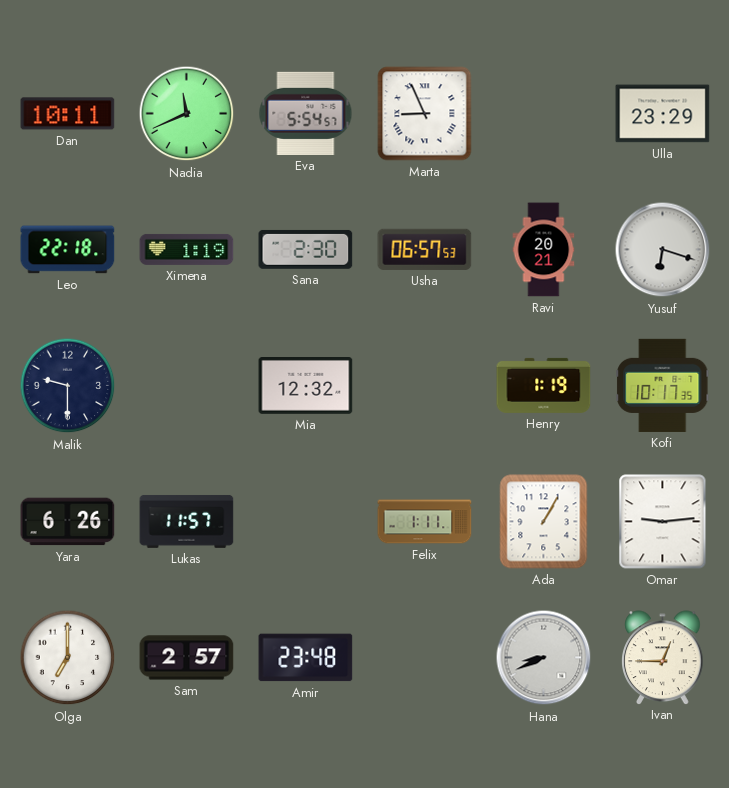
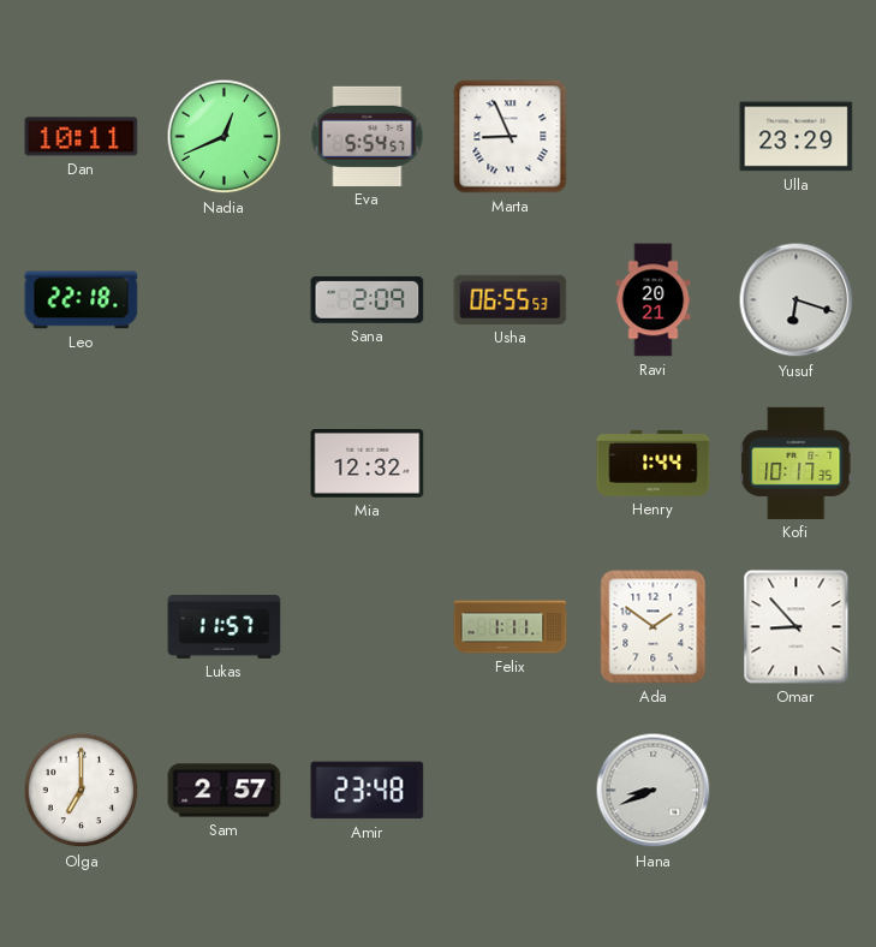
Nadia: 11:41 -> 12:41
Ximena: 1:19 -> none
Sana: 2:30 -> 2:09
Usha: 06:57 -> 06:55
Malik: 9:30 -> none
Henry: 1:19 -> 1:44
Yara: 6:26 -> none
Ada: 1:05 -> 1:51
Omar: 9:14 -> 8:53
Ivan: 12:45 -> none
